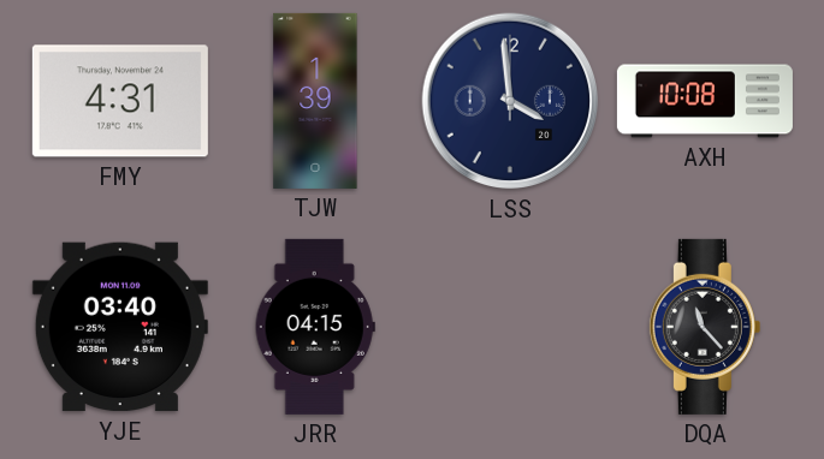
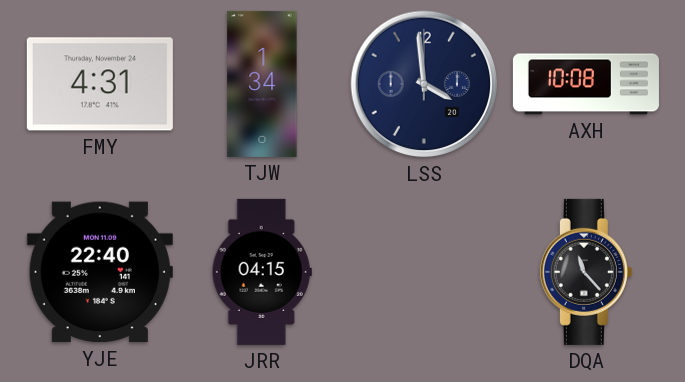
TJW: 1:39 -> 1:34
YJE: 03:40 -> 22:40
